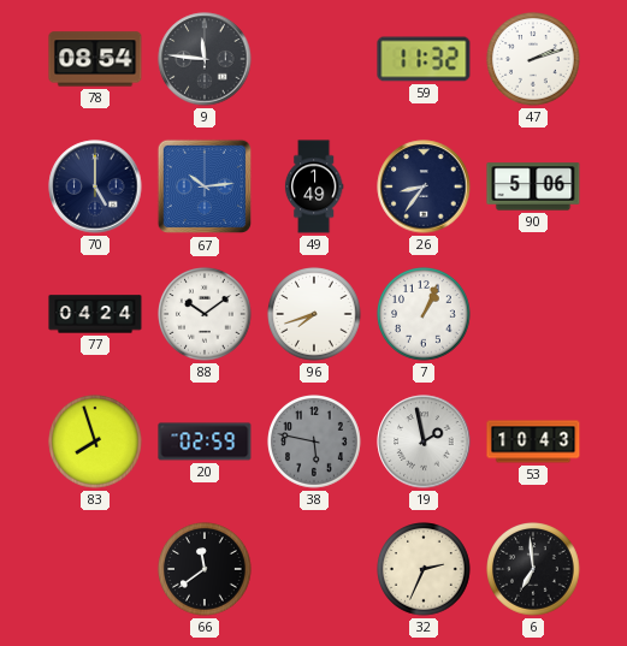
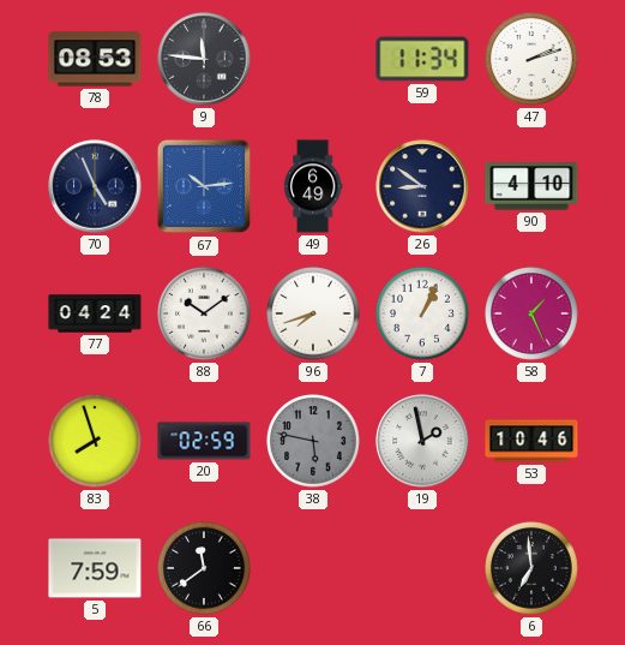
78: 08:54 -> 08:53
59: 11:32 -> 11:34
70: 5:00 -> 4:56
49: 1:49 -> 6:49
26: 8:36 -> 8:51
90: 5:06 -> 4:10
58: none -> 1:26
53: 10:43 -> 10:46
5: none -> 7:59
32: 2:34 -> none
